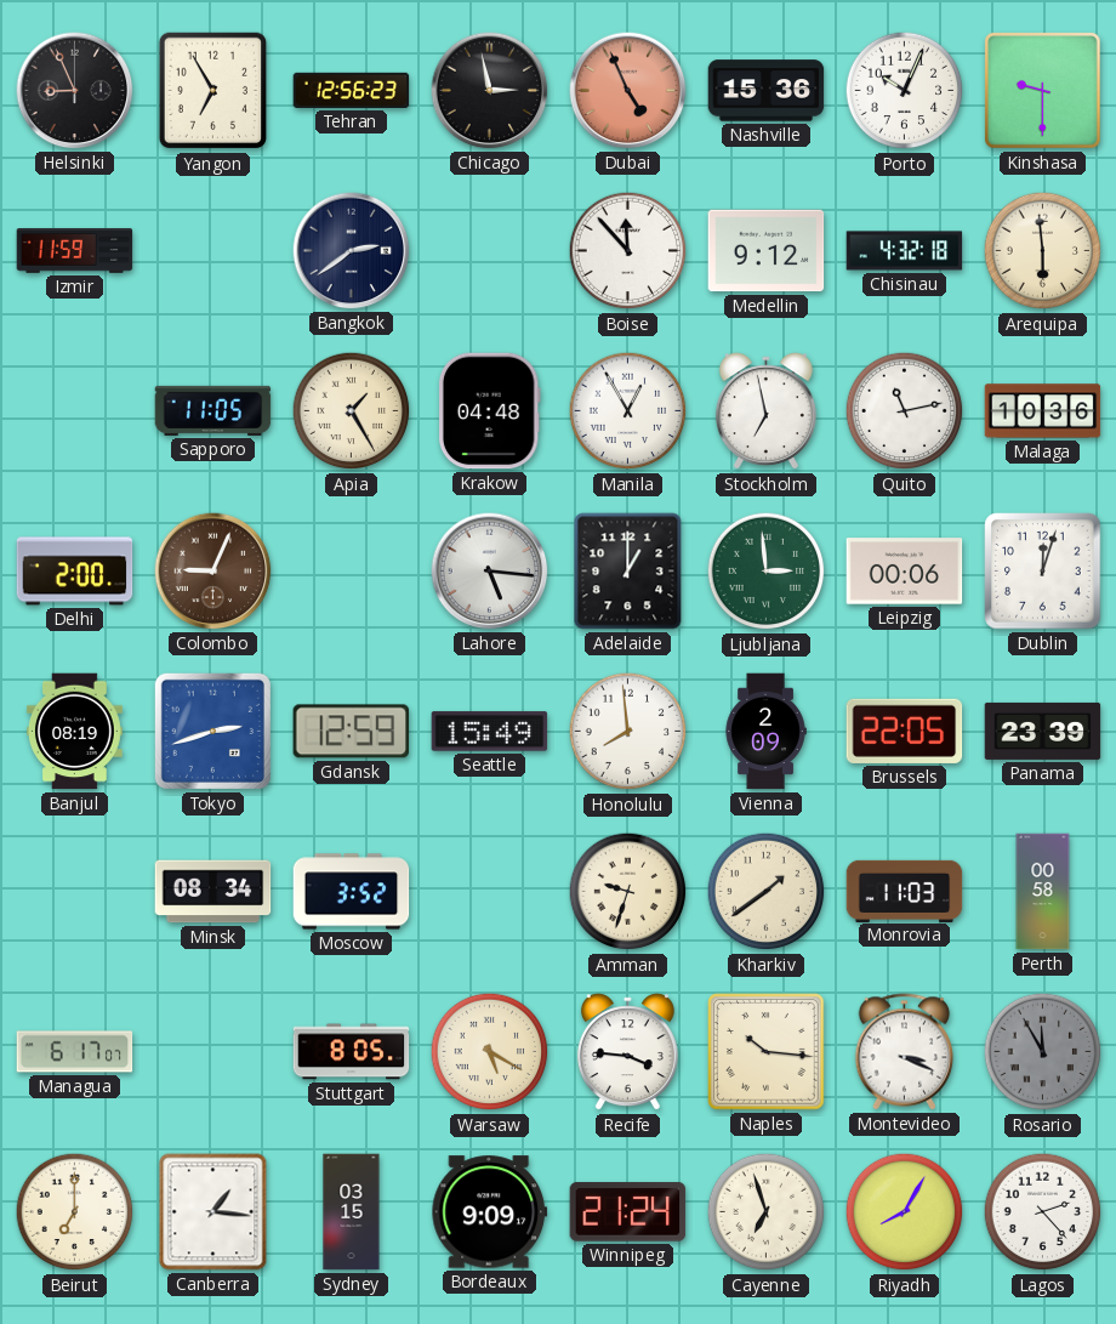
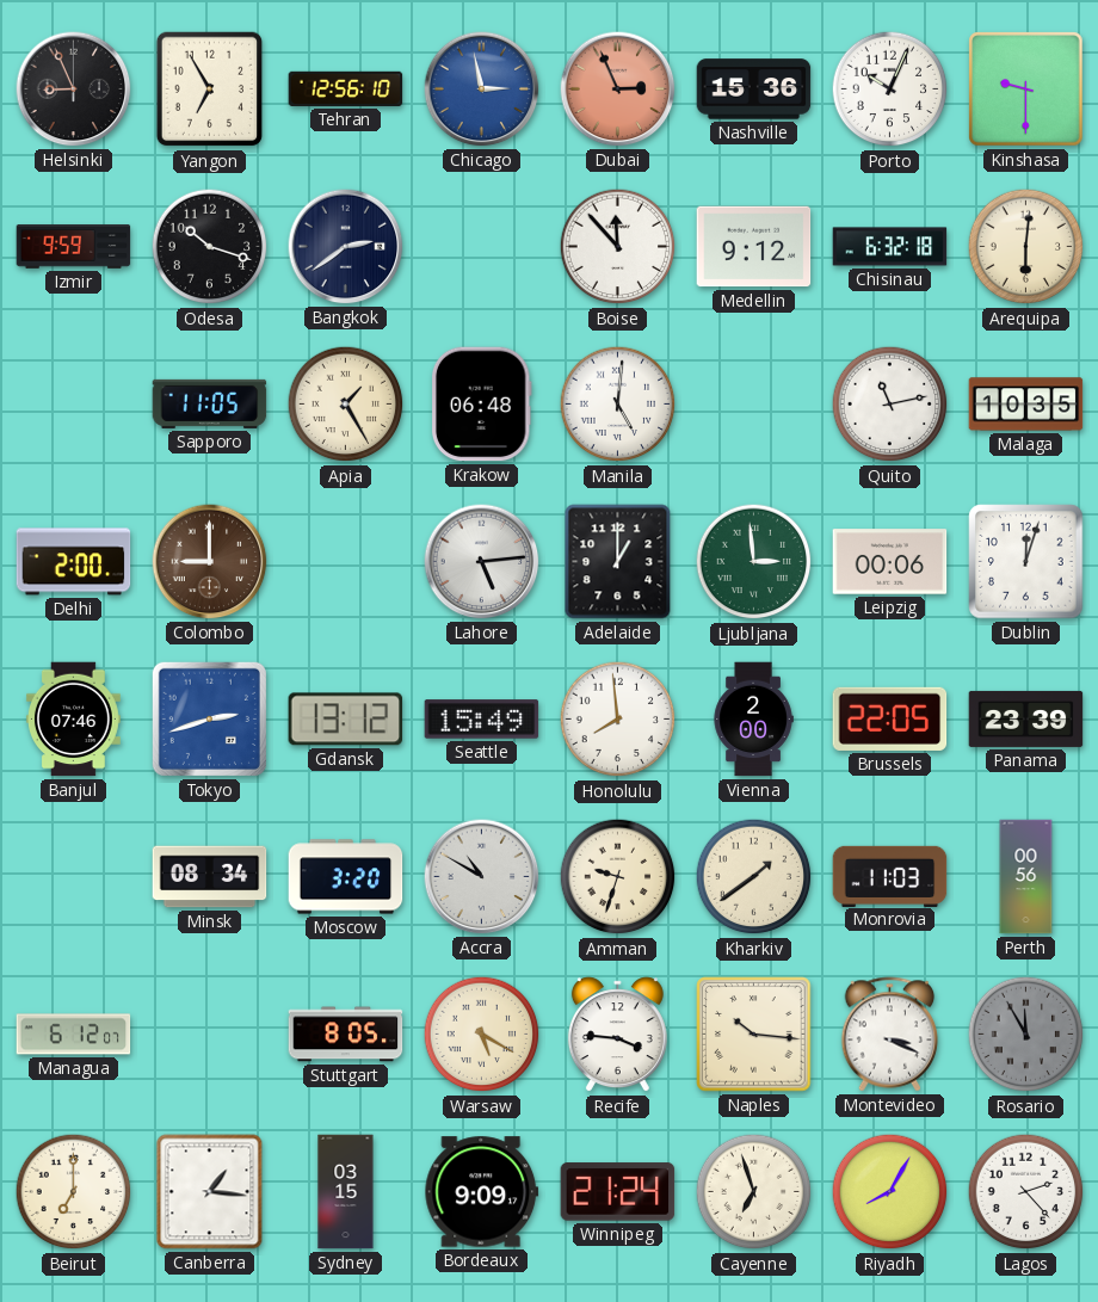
Tehran: 12:56:23 -> 12:56:10
Chicago dial: black -> blue
Dubai: 4:56 -> 2:56
Izmir: 11:59 -> 9:59
Odesa: none -> 10:18
Chisinau: 4:32 -> 6:32
Arequipa: 5:59 -> 6:01
Krakow: 04:48 -> 06:48
Manila: 12:55 -> 5:01
Stockholm: 6:58 -> none
Malaga: 10:36 -> 10:35
Colombo: 9:04 -> 9:00
Lahore: 5:16 -> 5:14
Banjul: 08:19 -> 07:46
Gdansk: 12:59 -> 13:12
Vienna: 2:09 -> 2:00
Moscow: 3:52 -> 3:20
Accra: none -> 10:50
Perth: 00:58 -> 00:56
Managua: 6:17 -> 6:12
